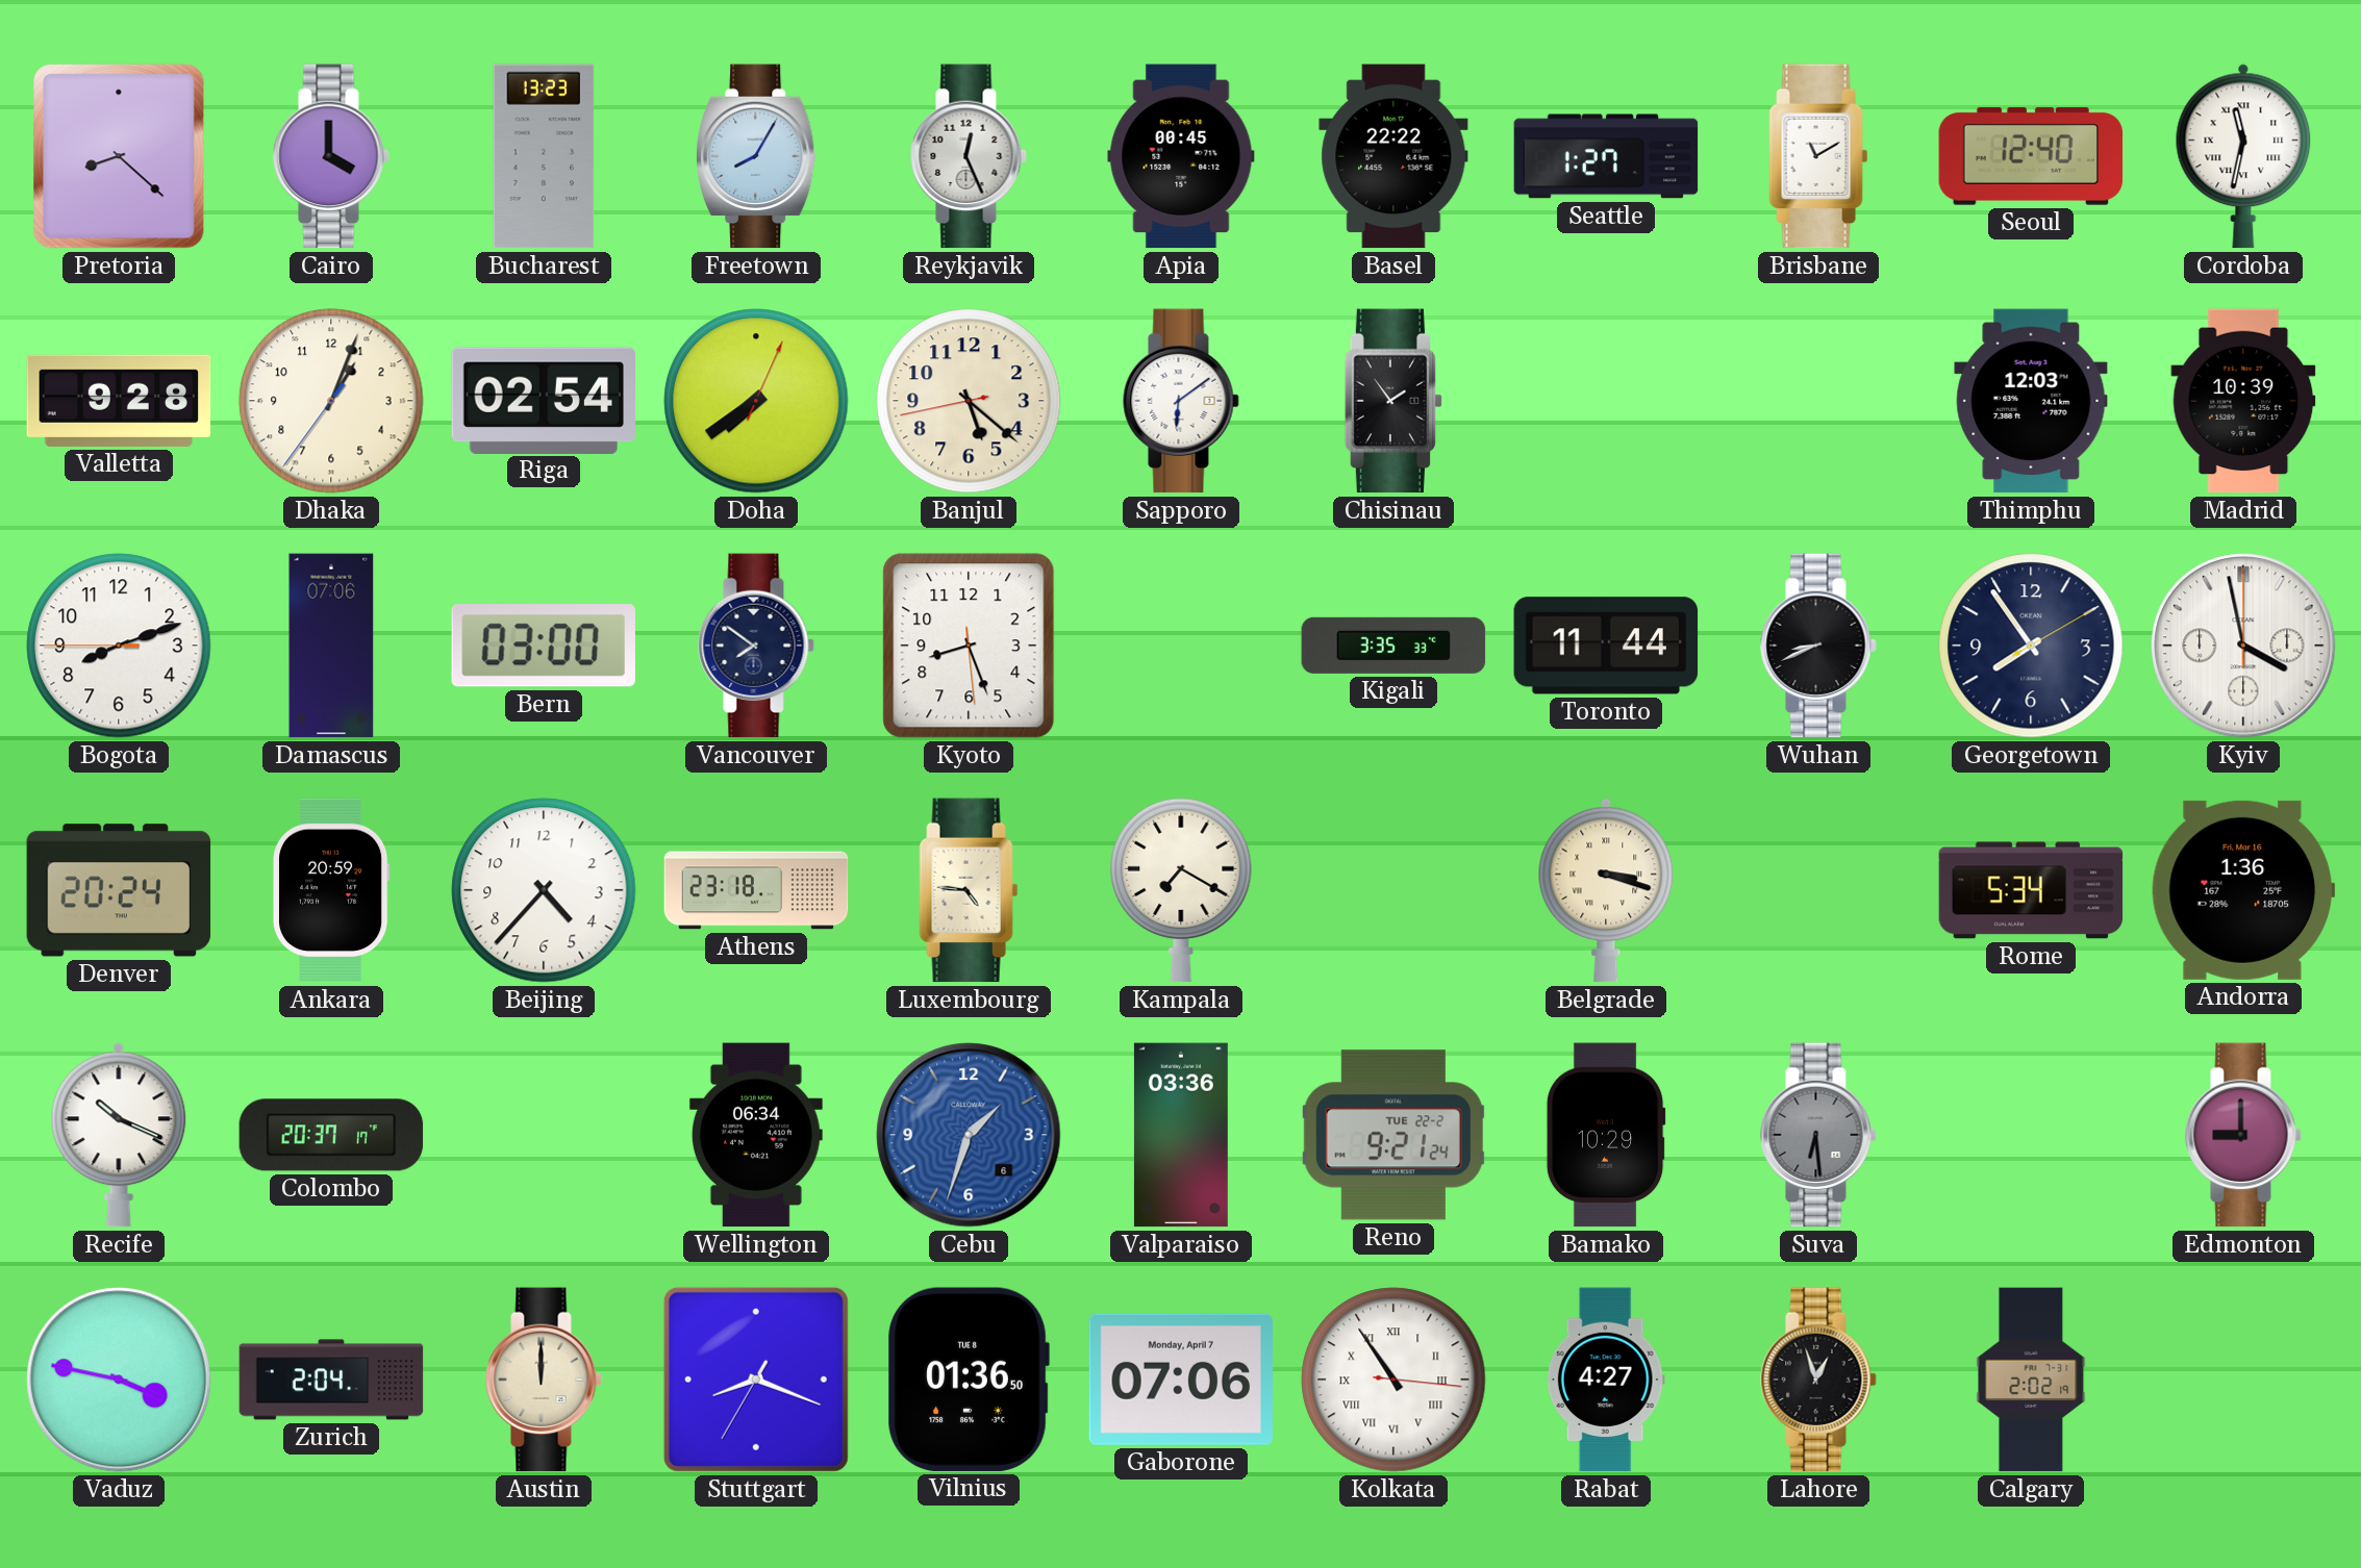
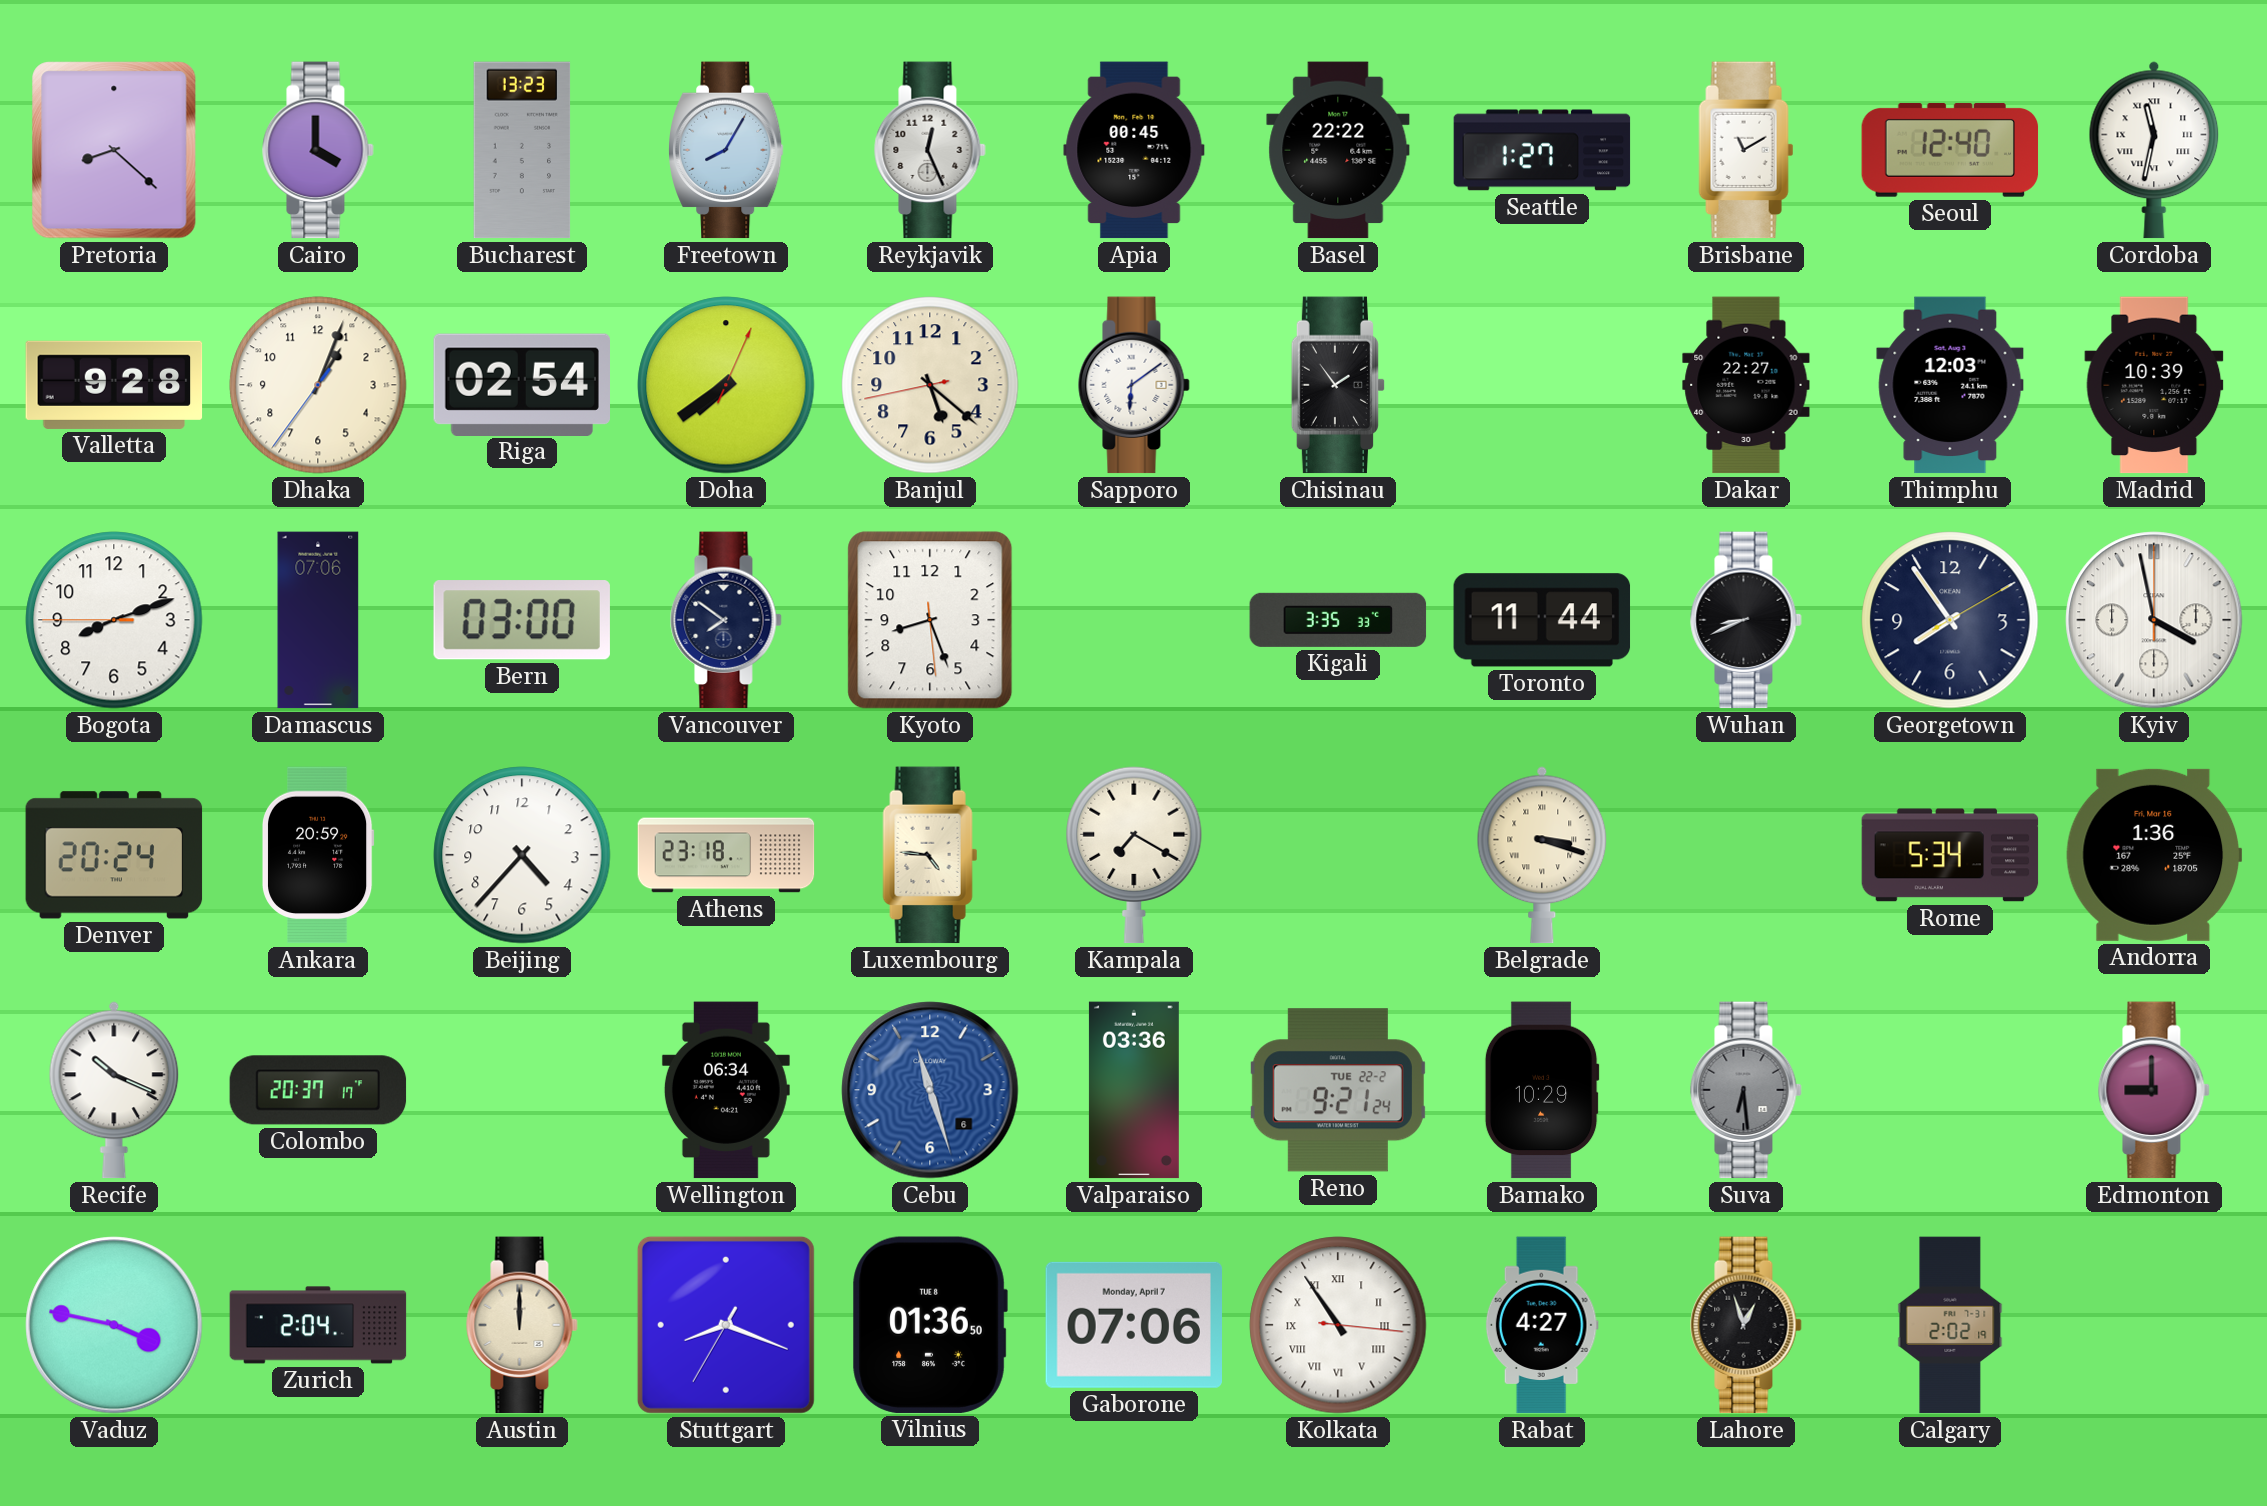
Dakar: none -> 22:27
Cebu: 1:33 -> 11:27
